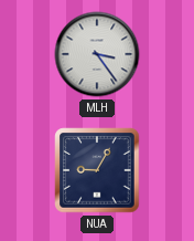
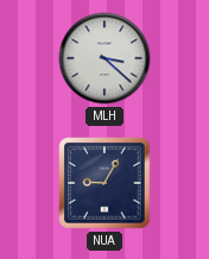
MLH: 3:24 -> 3:22
